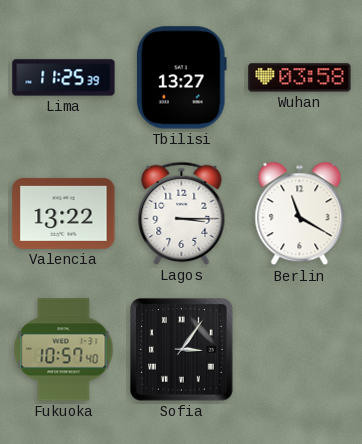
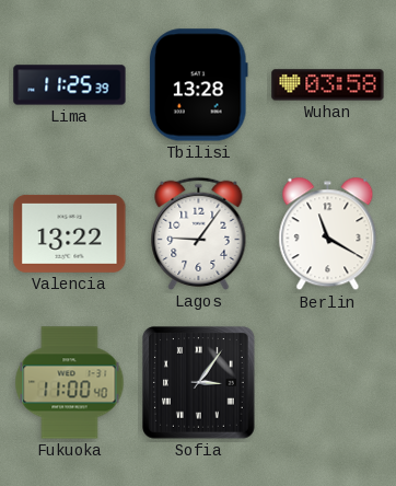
Tbilisi: 13:27 -> 13:28
Lagos: 3:15 -> 9:06
Fukuoka: 10:57 -> 11:00
